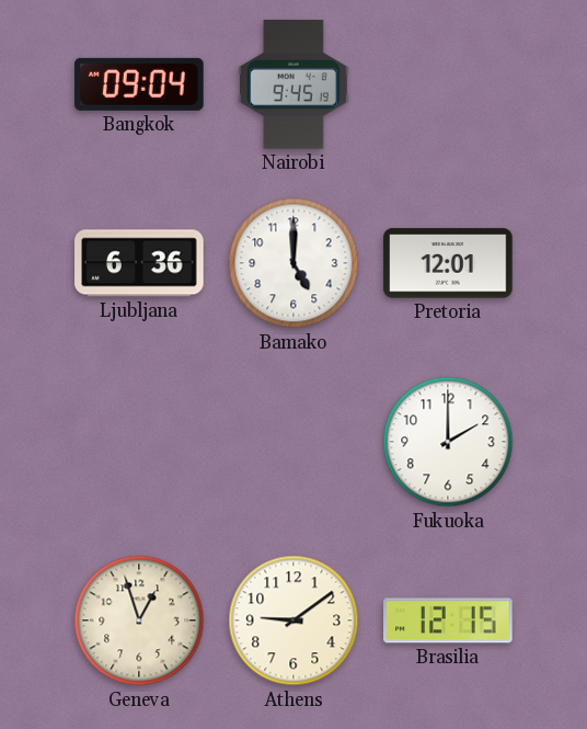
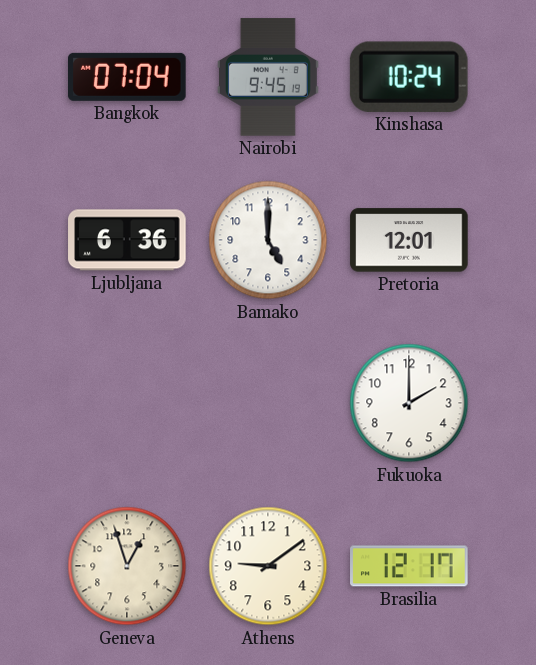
Bangkok: 09:04 -> 07:04
Kinshasa: none -> 10:24
Brasilia: 12:15 -> 12:17
